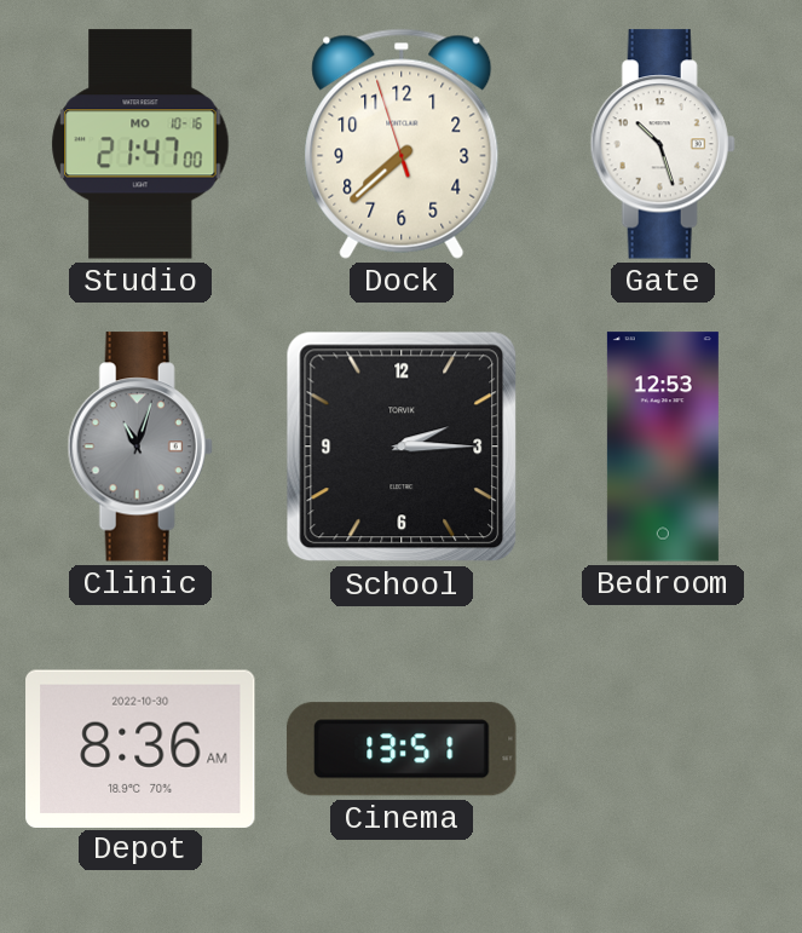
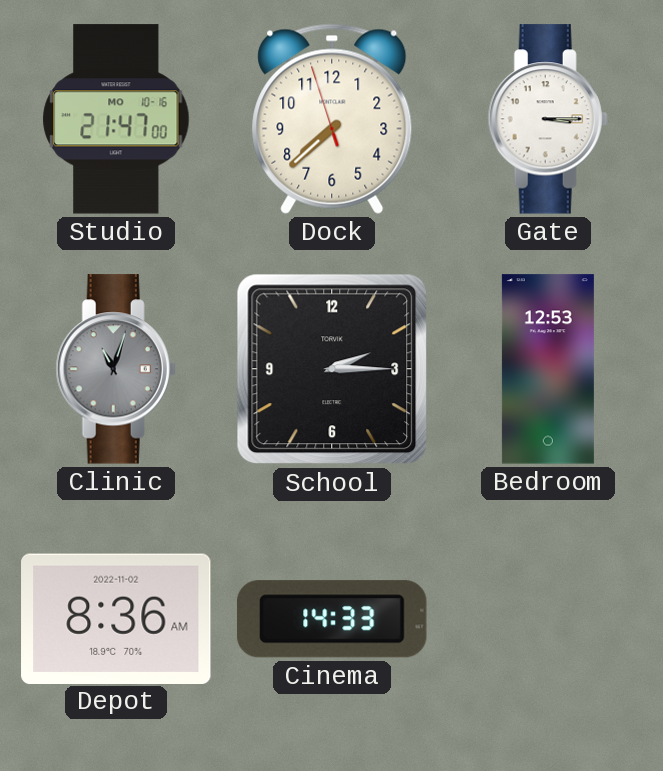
Gate: 10:27 -> 3:15
Depot date: 2022-10-30 -> 2022-11-02
Cinema: 13:51 -> 14:33
